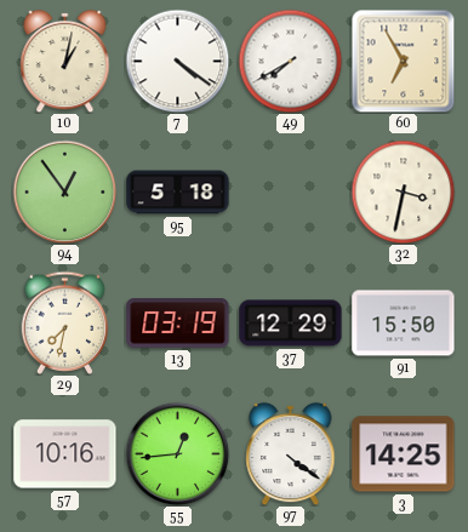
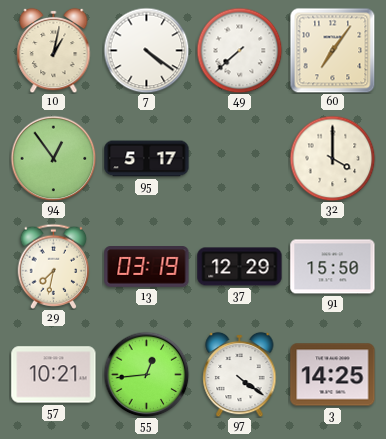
49: 7:40 -> 7:38
60: 6:55 -> 7:06
95: 5:18 -> 5:17
32: 3:32 -> 4:00
57: 10:16 -> 10:21
